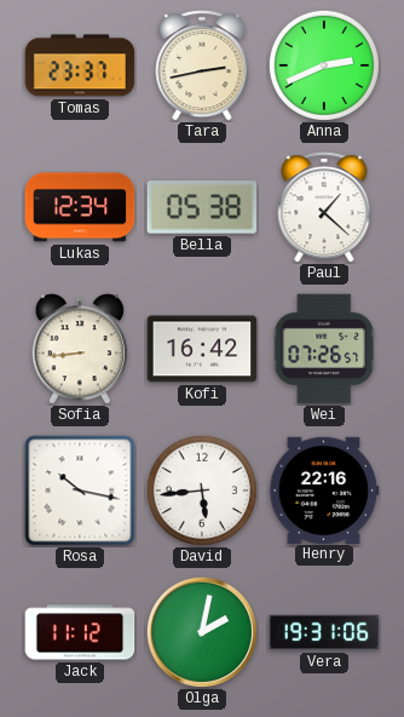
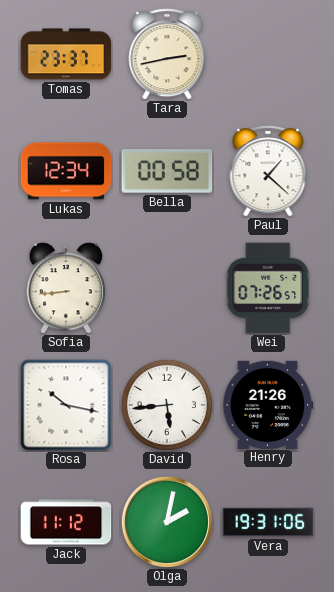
Anna: 2:41 -> none
Bella: 05:38 -> 00:58
Kofi: 16:42 -> none
Henry: 22:16 -> 21:26
